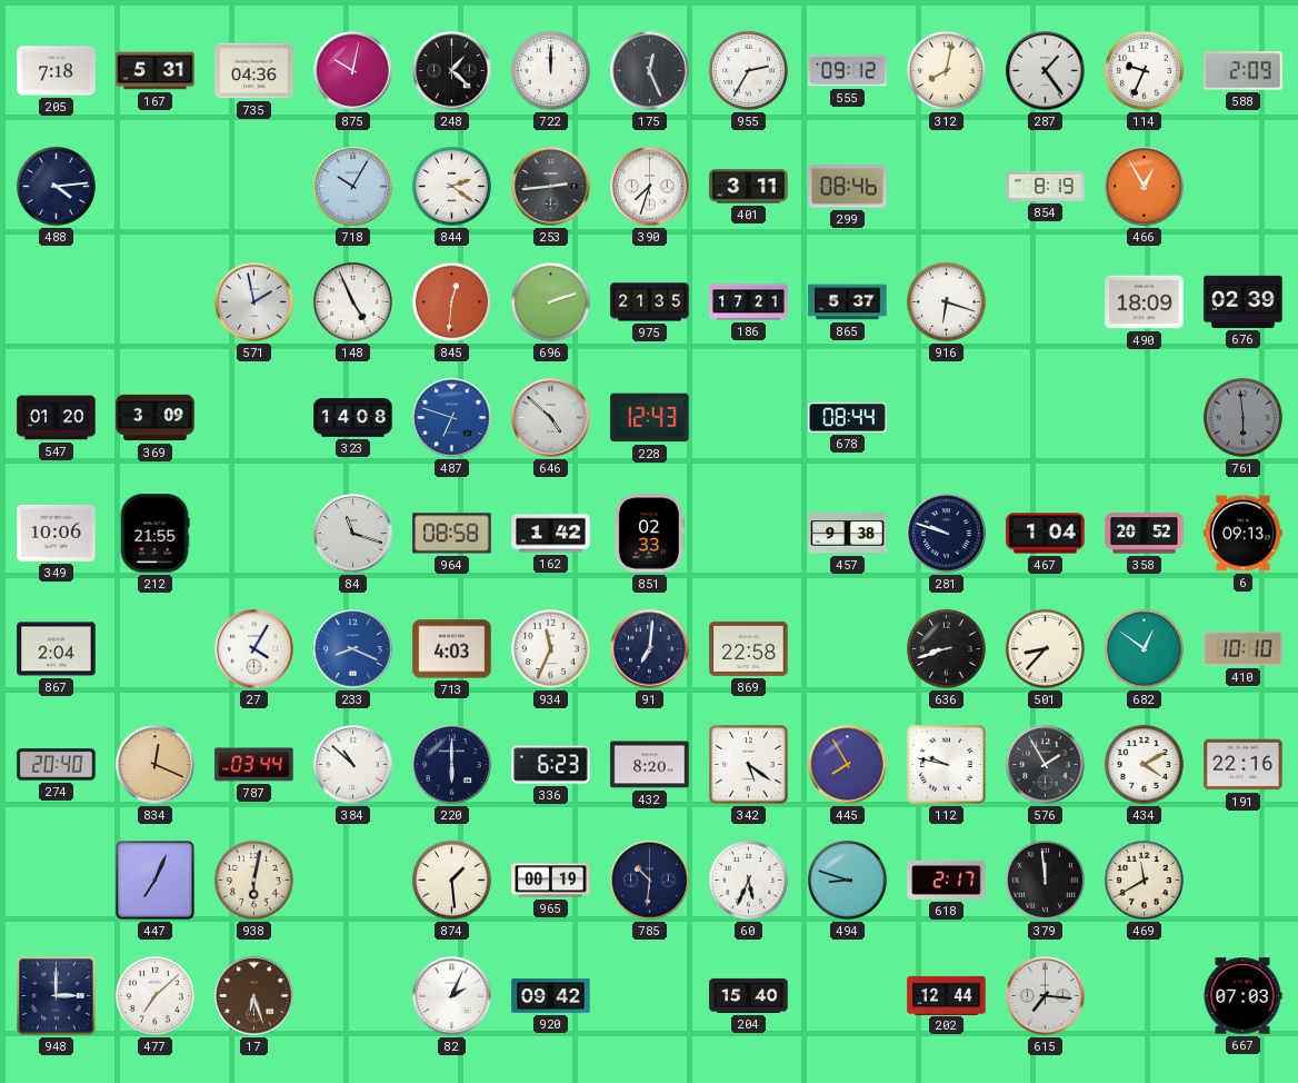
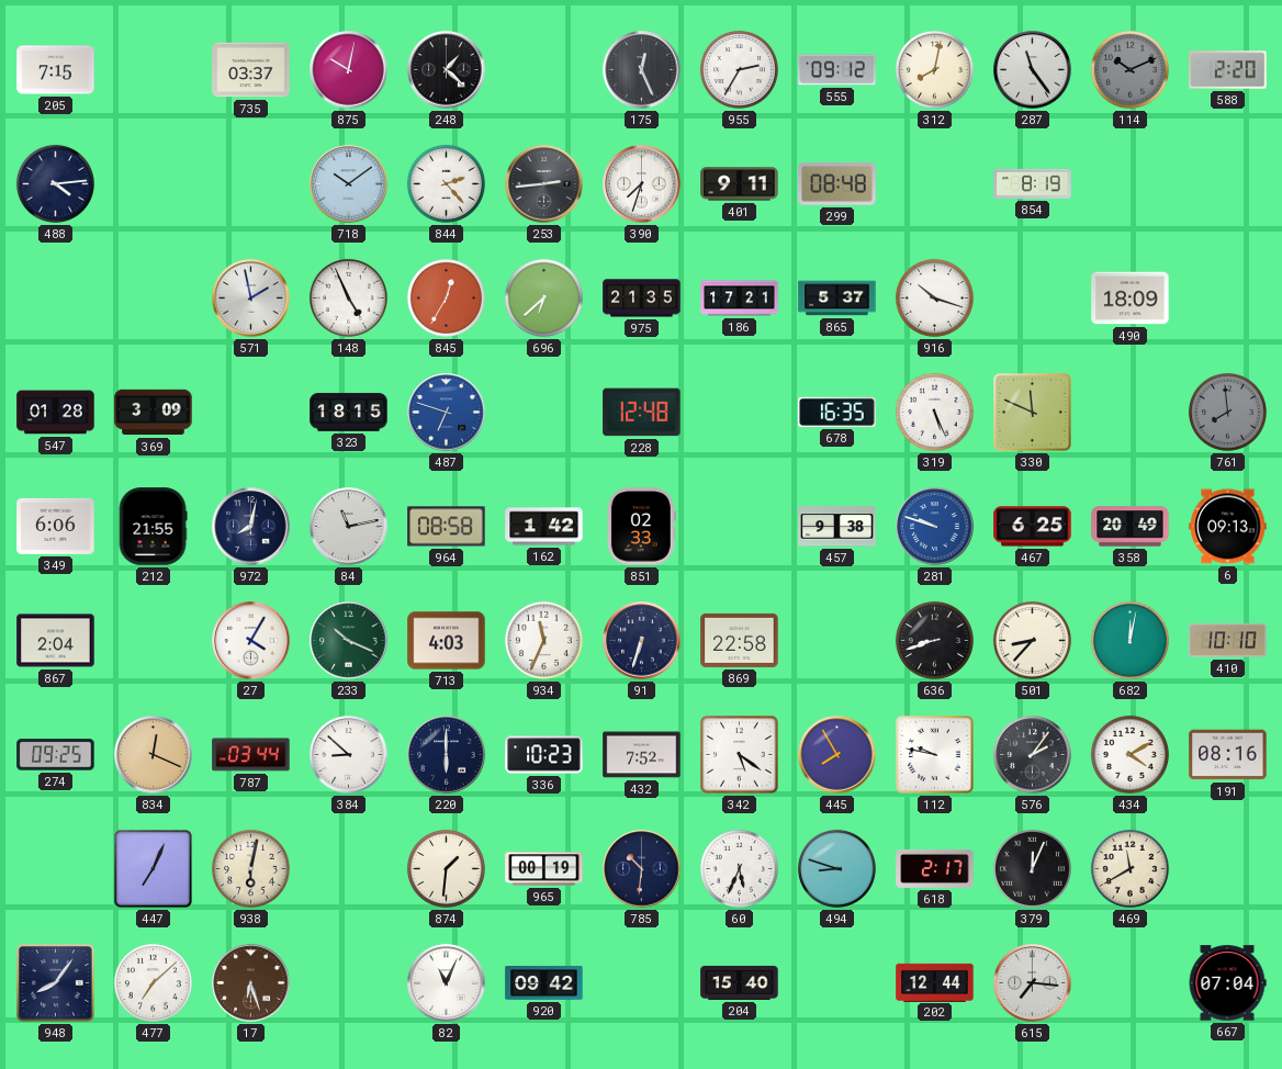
205: 7:18 -> 7:15
167: 5:31 -> none
735: 04:36 -> 03:37
722: 12:00 -> none
287: 1:24 -> 11:24
114: 9:34 -> 10:11
114 dial: white -> grey
588: 2:09 -> 2:20
718: 10:05 -> 10:09
844: 2:21 -> 2:23
401: 3:11 -> 9:11
299: 08:46 -> 08:48
466: 12:55 -> none
845: 12:31 -> 12:35
696: 2:12 -> 6:38
916: 6:18 -> 10:18
676: 02:39 -> none
547: 01:20 -> 01:28
323: 14:08 -> 18:15
646: 4:52 -> none
228: 12:43 -> 12:48
678: 08:44 -> 16:35
319: none -> 5:26
330: none -> 11:49
761: 5:59 -> 7:59
349: 10:06 -> 6:06
972: none -> 8:02
84: 11:18 -> 11:13
281 dial: navy -> blue
467: 1:04 -> 6:25
358: 20:52 -> 20:49
233: 8:19 -> 10:19
233 dial: blue -> green
91: 7:01 -> 6:33
682: 12:51 -> 12:02
274: 20:40 -> 09:25
384: 10:52 -> 8:52
336: 6:23 -> 10:23
432: 8:20 -> 7:52
576: 1:55 -> 2:06
191: 22:16 -> 08:16
874: 1:29 -> 1:31
379: 11:59 -> 12:04
948: 3:00 -> 8:06
82: 2:04 -> 11:04
667: 07:03 -> 07:04
